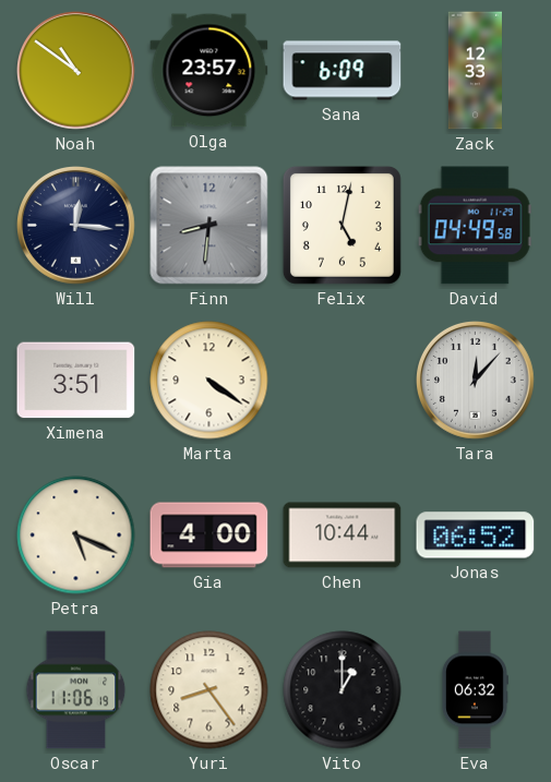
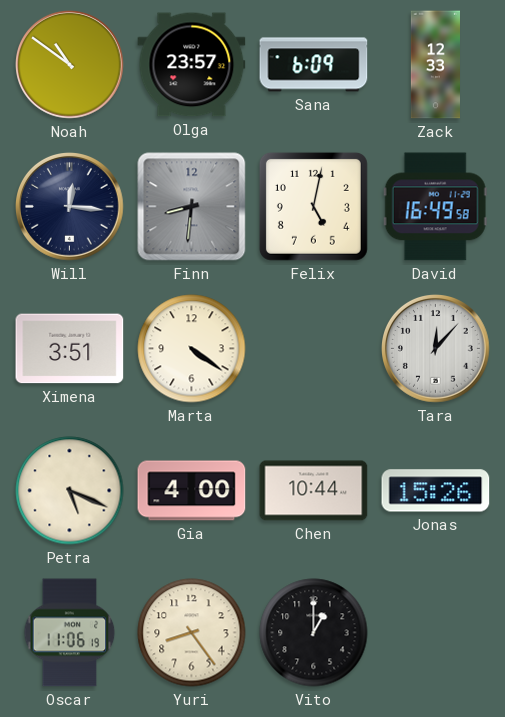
David: 04:49 -> 16:49
Jonas: 06:52 -> 15:26
Eva: 06:32 -> none
